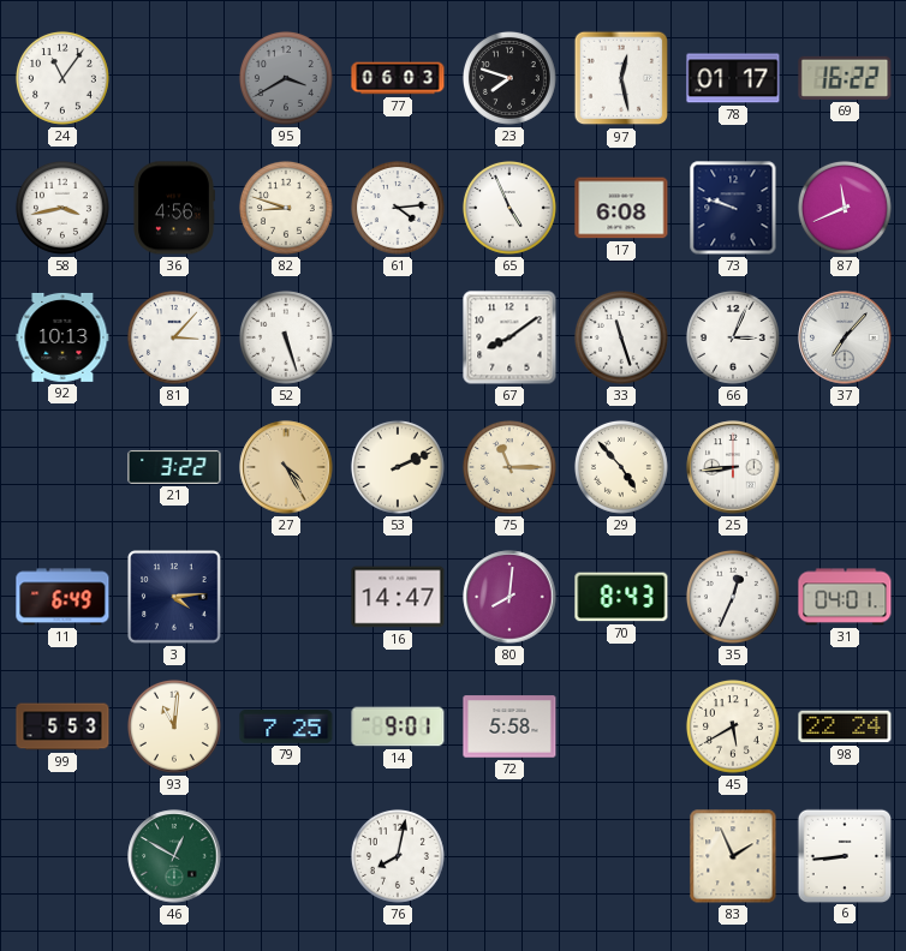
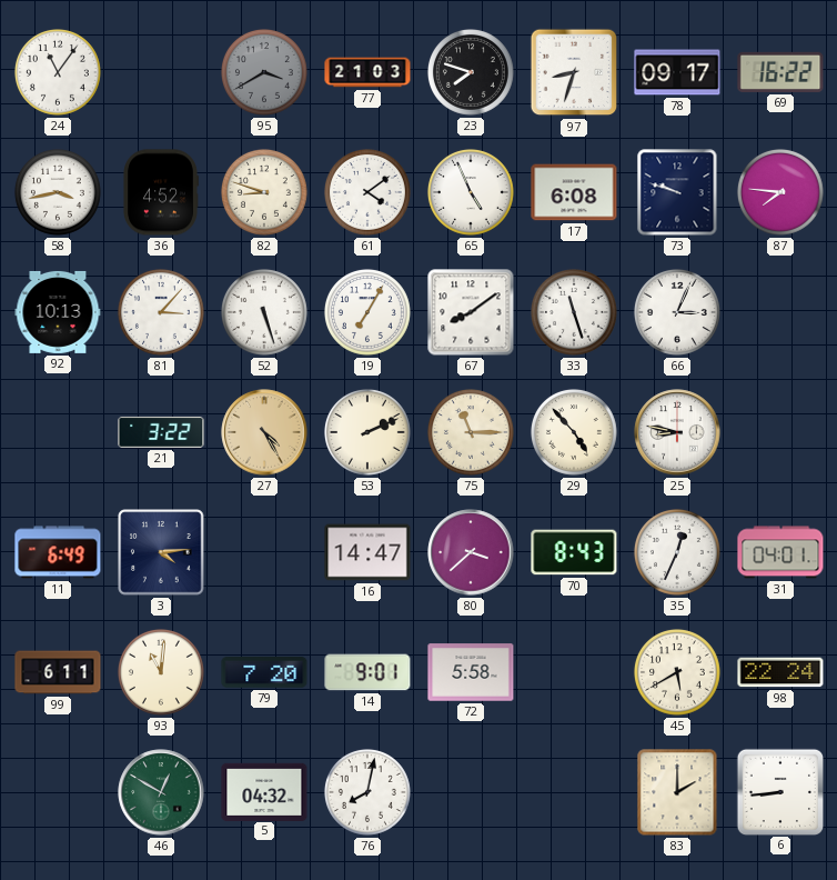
77: 06:03 -> 21:03
97: 12:28 -> 8:33
78: 01:17 -> 09:17
36: 4:56 -> 4:52
61: 4:14 -> 4:09
87: 11:41 -> 7:46
19: none -> 7:05
37: 7:07 -> none
25: 8:44 -> 8:47
80: 8:01 -> 3:38
99: 5:53 -> 6:11
79: 7:25 -> 7:20
5: none -> 04:32
83: 1:56 -> 2:00
